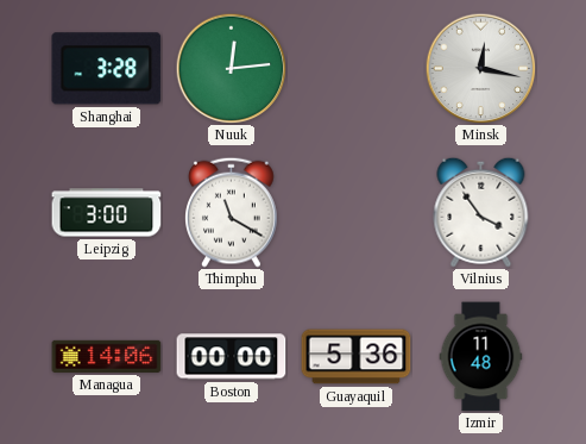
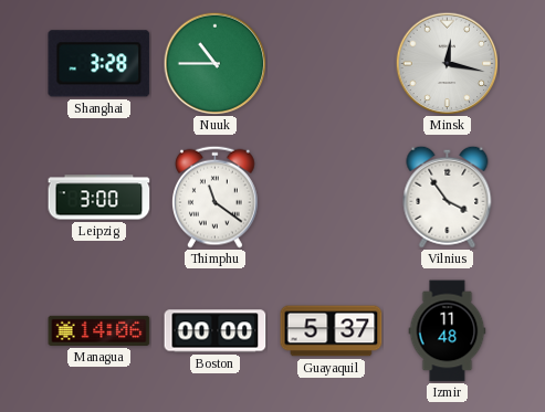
Nuuk: 12:14 -> 10:45
Thimphu: 11:20 -> 11:21
Guayaquil: 5:36 -> 5:37
